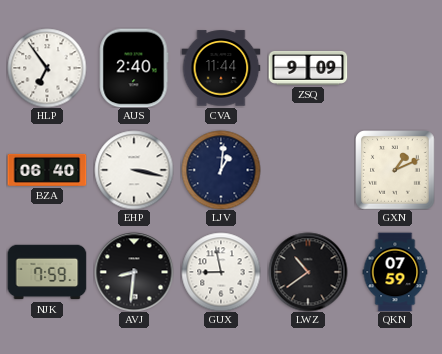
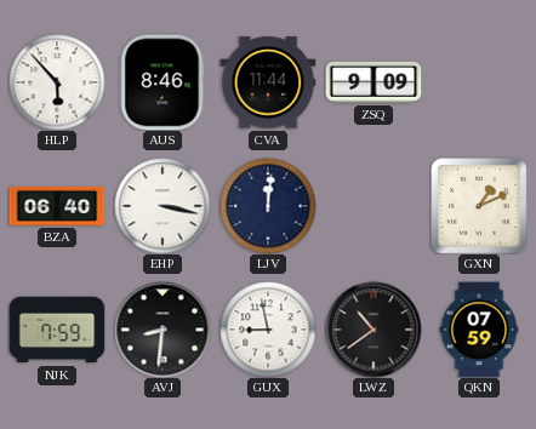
HLP: 6:54 -> 5:53
AUS: 2:40 -> 8:46
LJV: 1:01 -> 12:01
